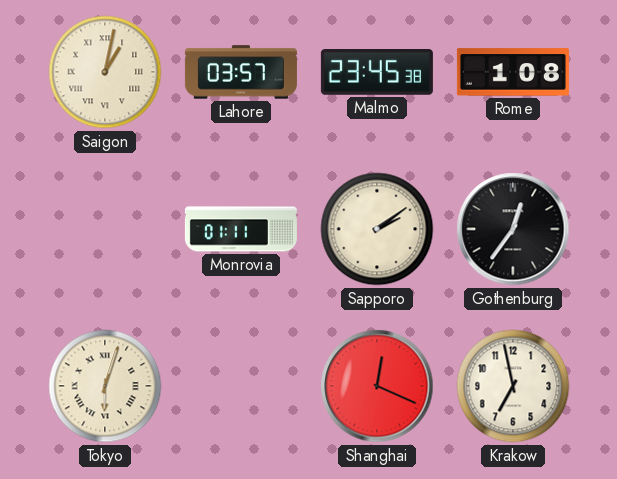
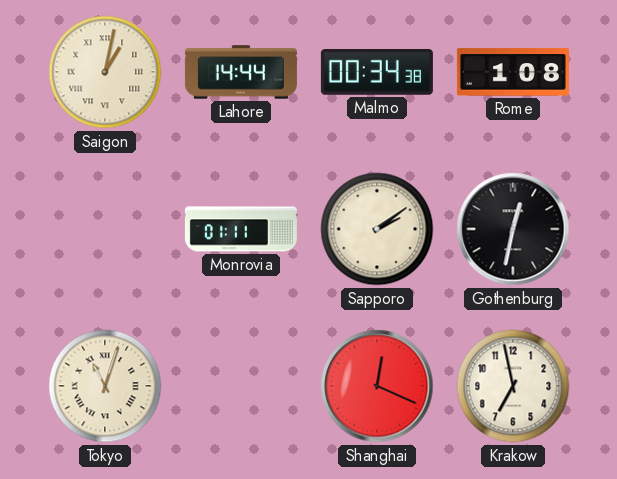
Lahore: 03:57 -> 14:44
Malmo: 23:45 -> 00:34
Gothenburg: 12:36 -> 12:32
Tokyo: 6:03 -> 11:03
